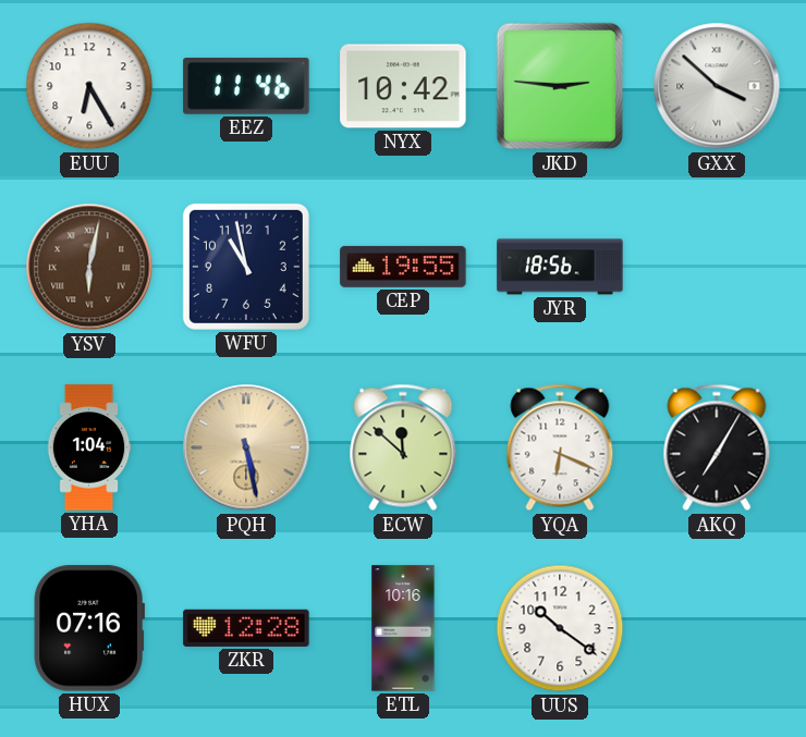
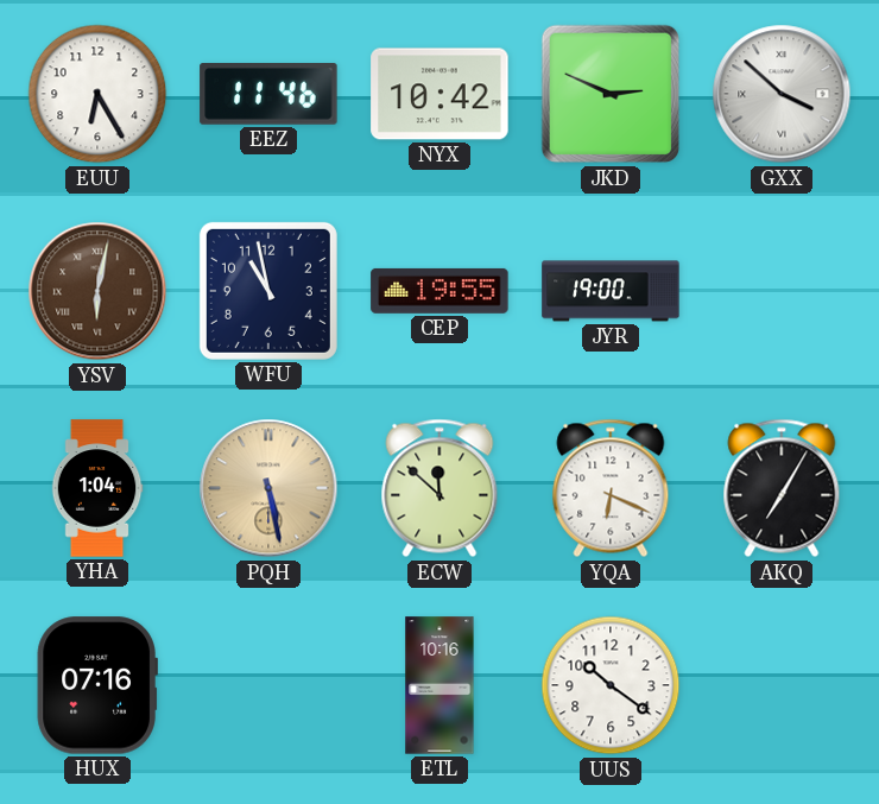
JKD: 2:46 -> 2:49
JYR: 18:56 -> 19:00
ZKR: 12:28 -> none
